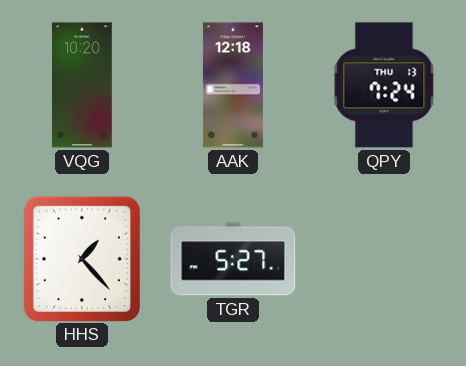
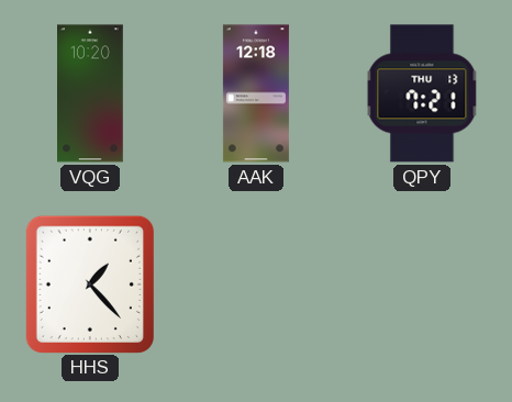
QPY: 7:24 -> 7:21
TGR: 5:27 -> none
